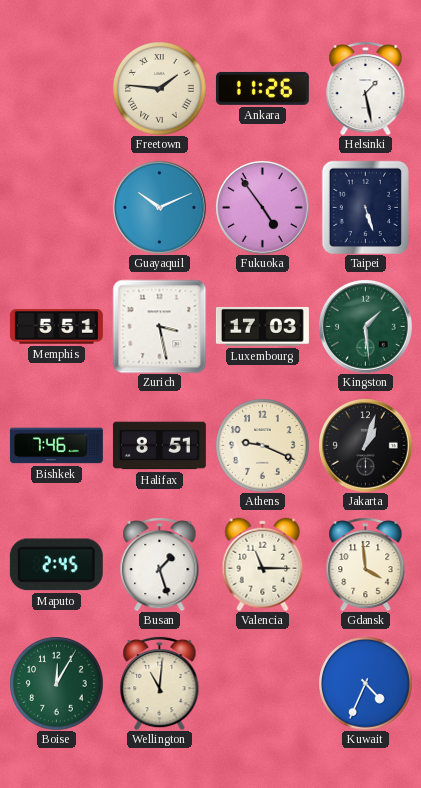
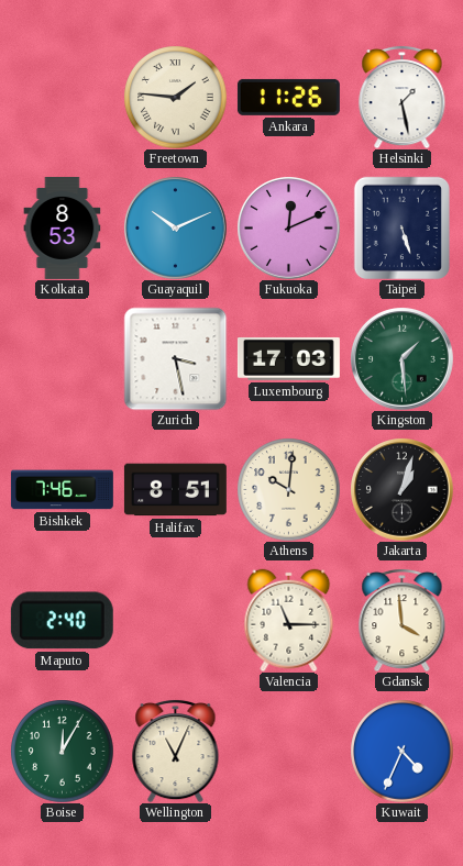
Kolkata: none -> 8:53
Fukuoka: 4:54 -> 12:11
Memphis: 5:51 -> none
Athens: 9:19 -> 10:01
Maputo: 2:45 -> 2:40
Busan: 1:27 -> none
Wellington: 11:01 -> 11:04
